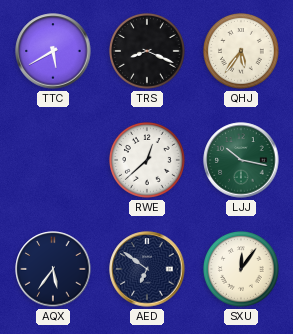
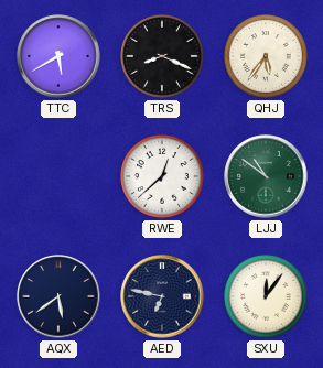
LJJ: 10:17 -> 10:51
AQX: 5:36 -> 5:39
AED: 6:51 -> 6:47
